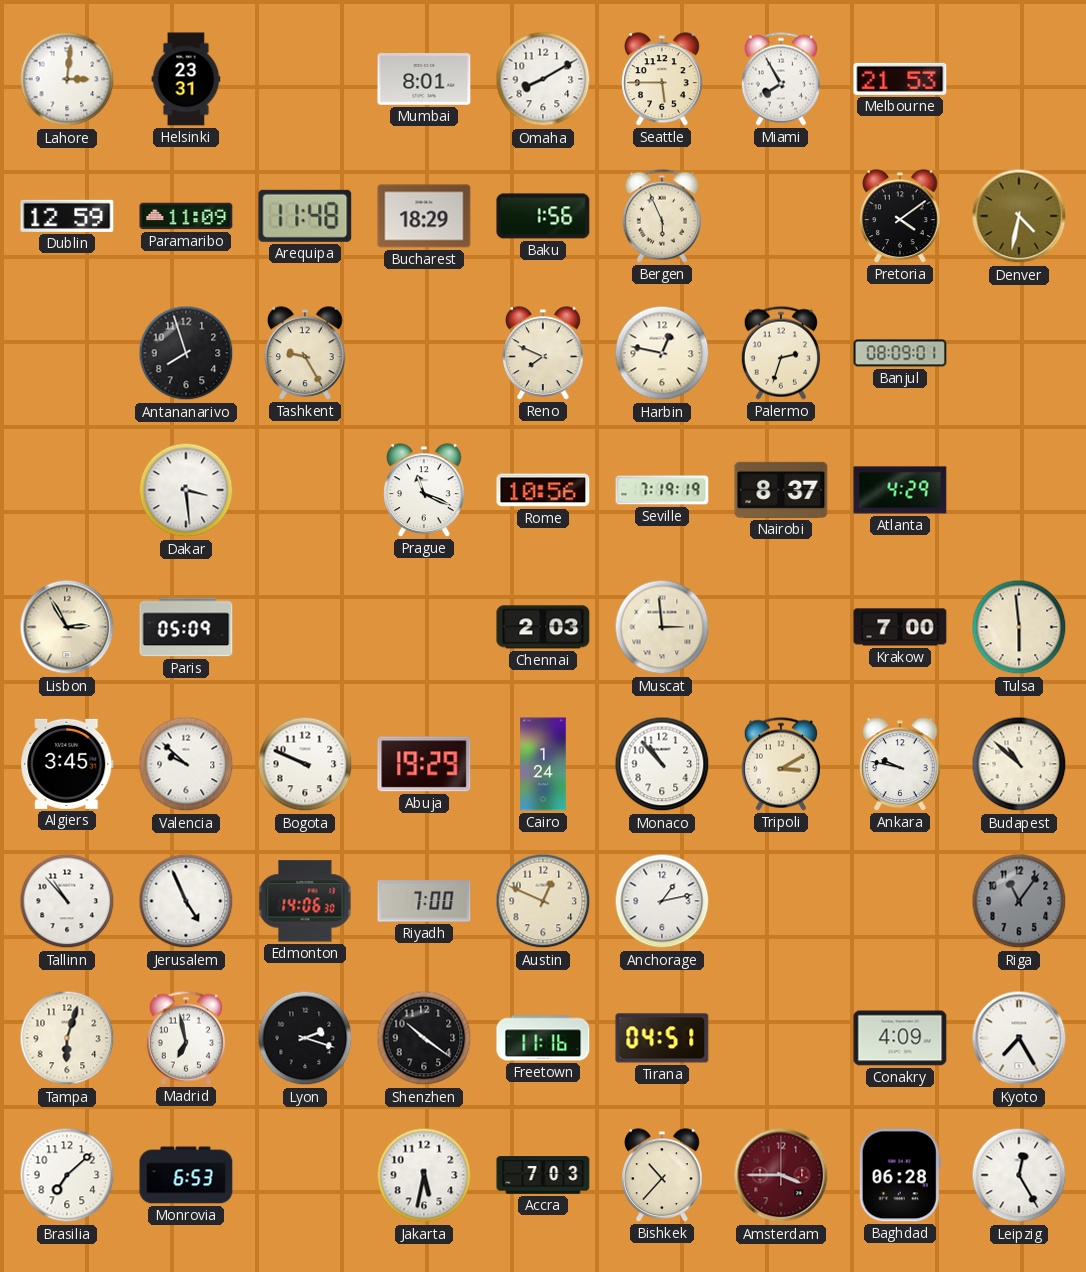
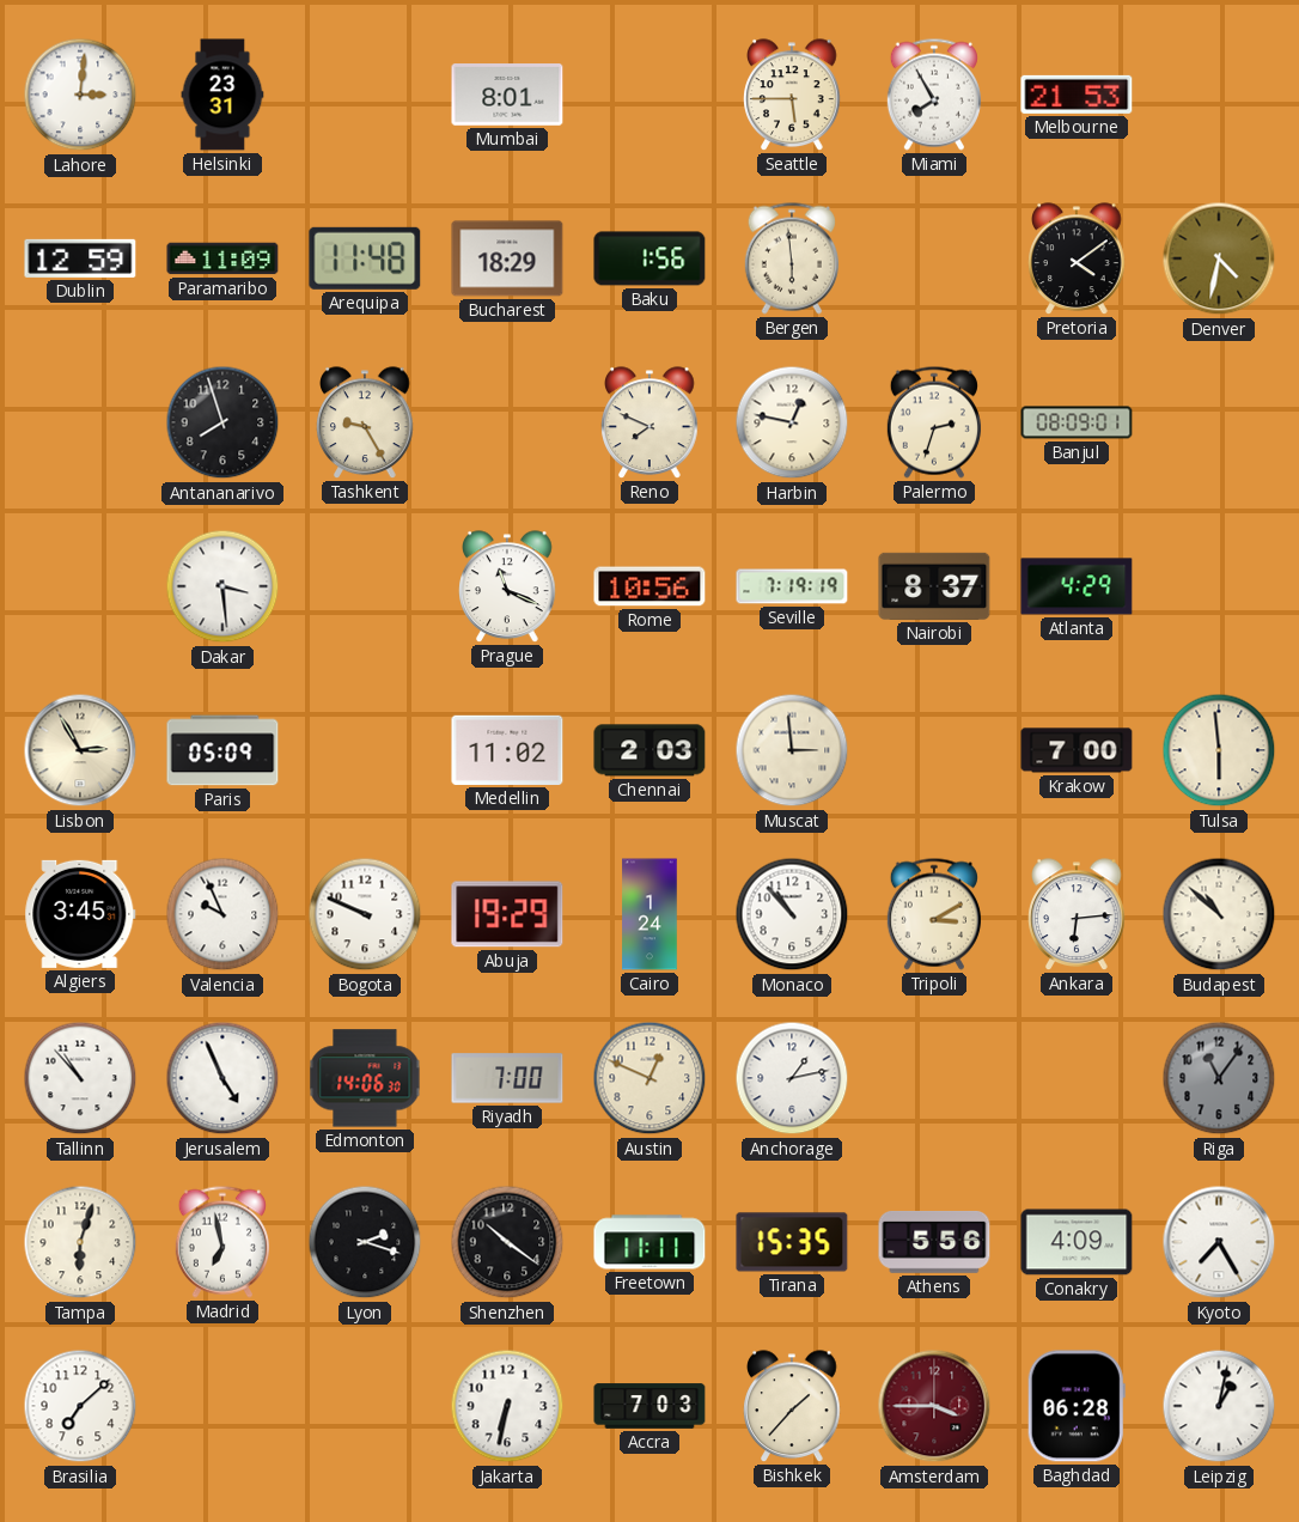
Omaha: 8:10 -> none
Bergen: 5:56 -> 5:59
Medellin: none -> 11:02
Valencia: 9:52 -> 9:56
Ankara: 9:47 -> 6:14
Freetown: 11:16 -> 11:11
Tirana: 04:51 -> 15:35
Athens: none -> 5:56
Monrovia: 6:53 -> none
Jakarta: 5:32 -> 6:32
Bishkek: 10:37 -> 1:37
Leipzig: 12:25 -> 1:02
